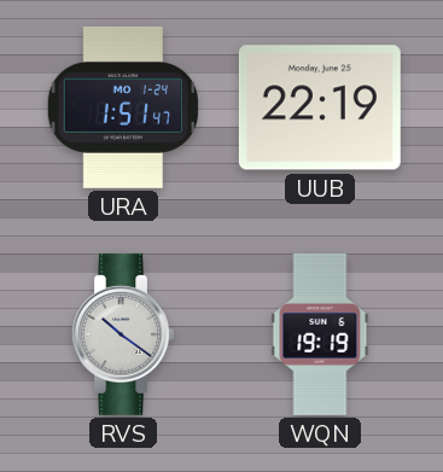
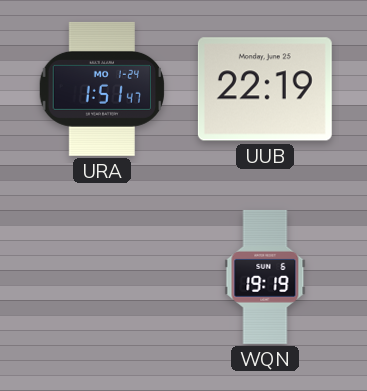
RVS: 10:21 -> none
